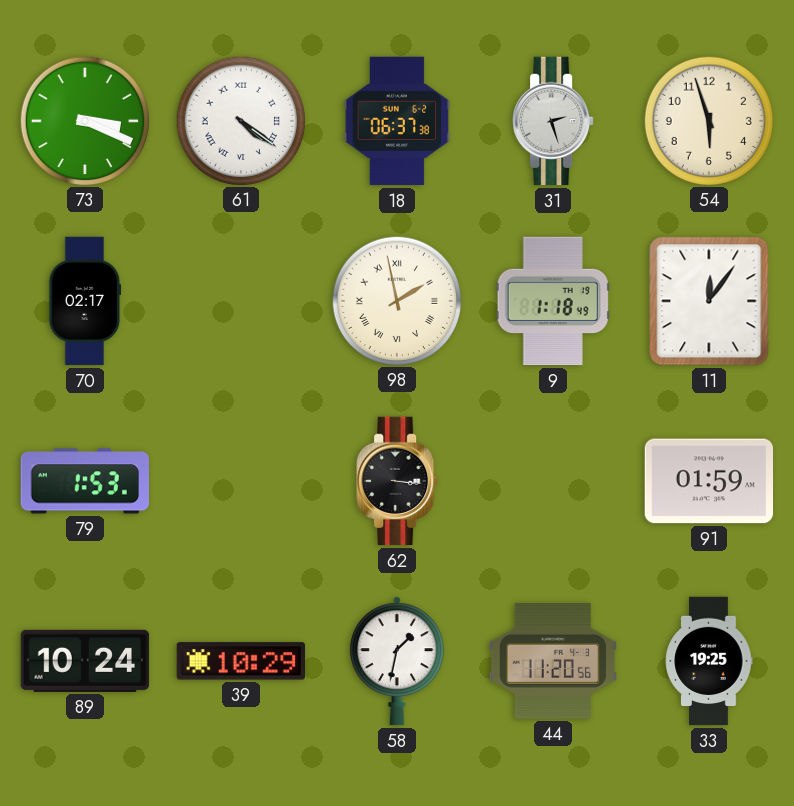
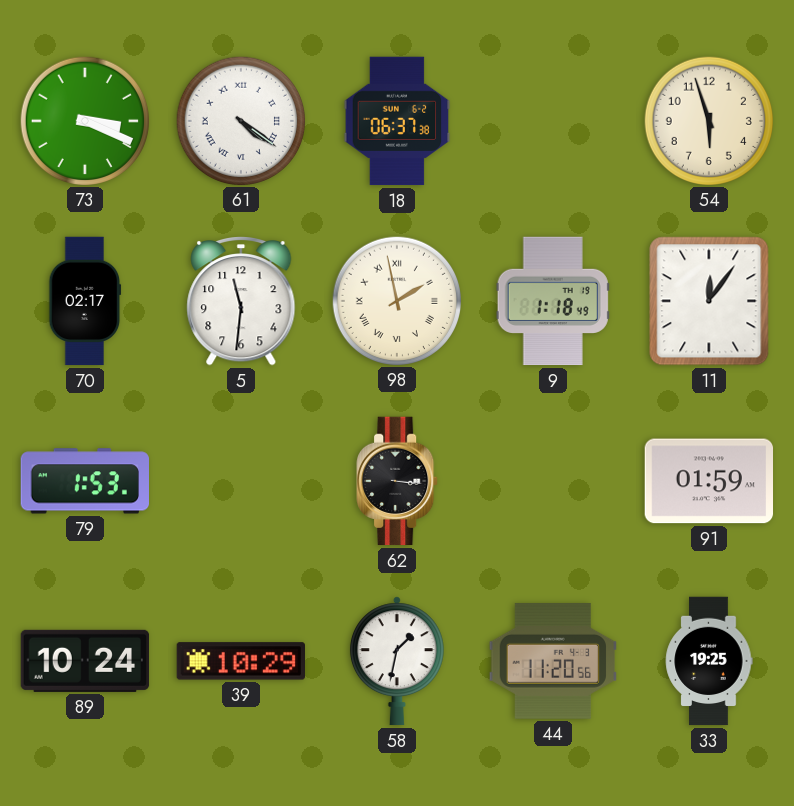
31: 2:27 -> none
5: none -> 11:31
